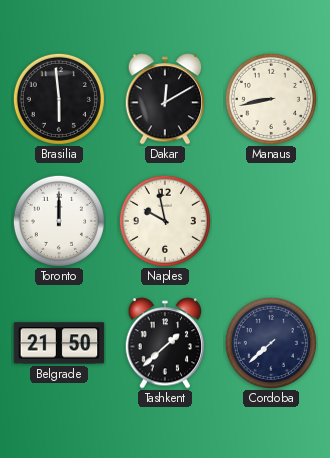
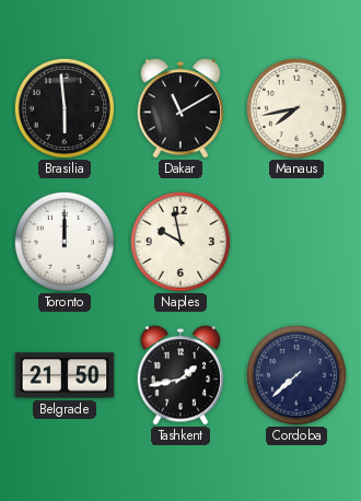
Dakar: 12:10 -> 11:10
Manaus: 8:43 -> 7:43
Tashkent: 1:38 -> 1:43
